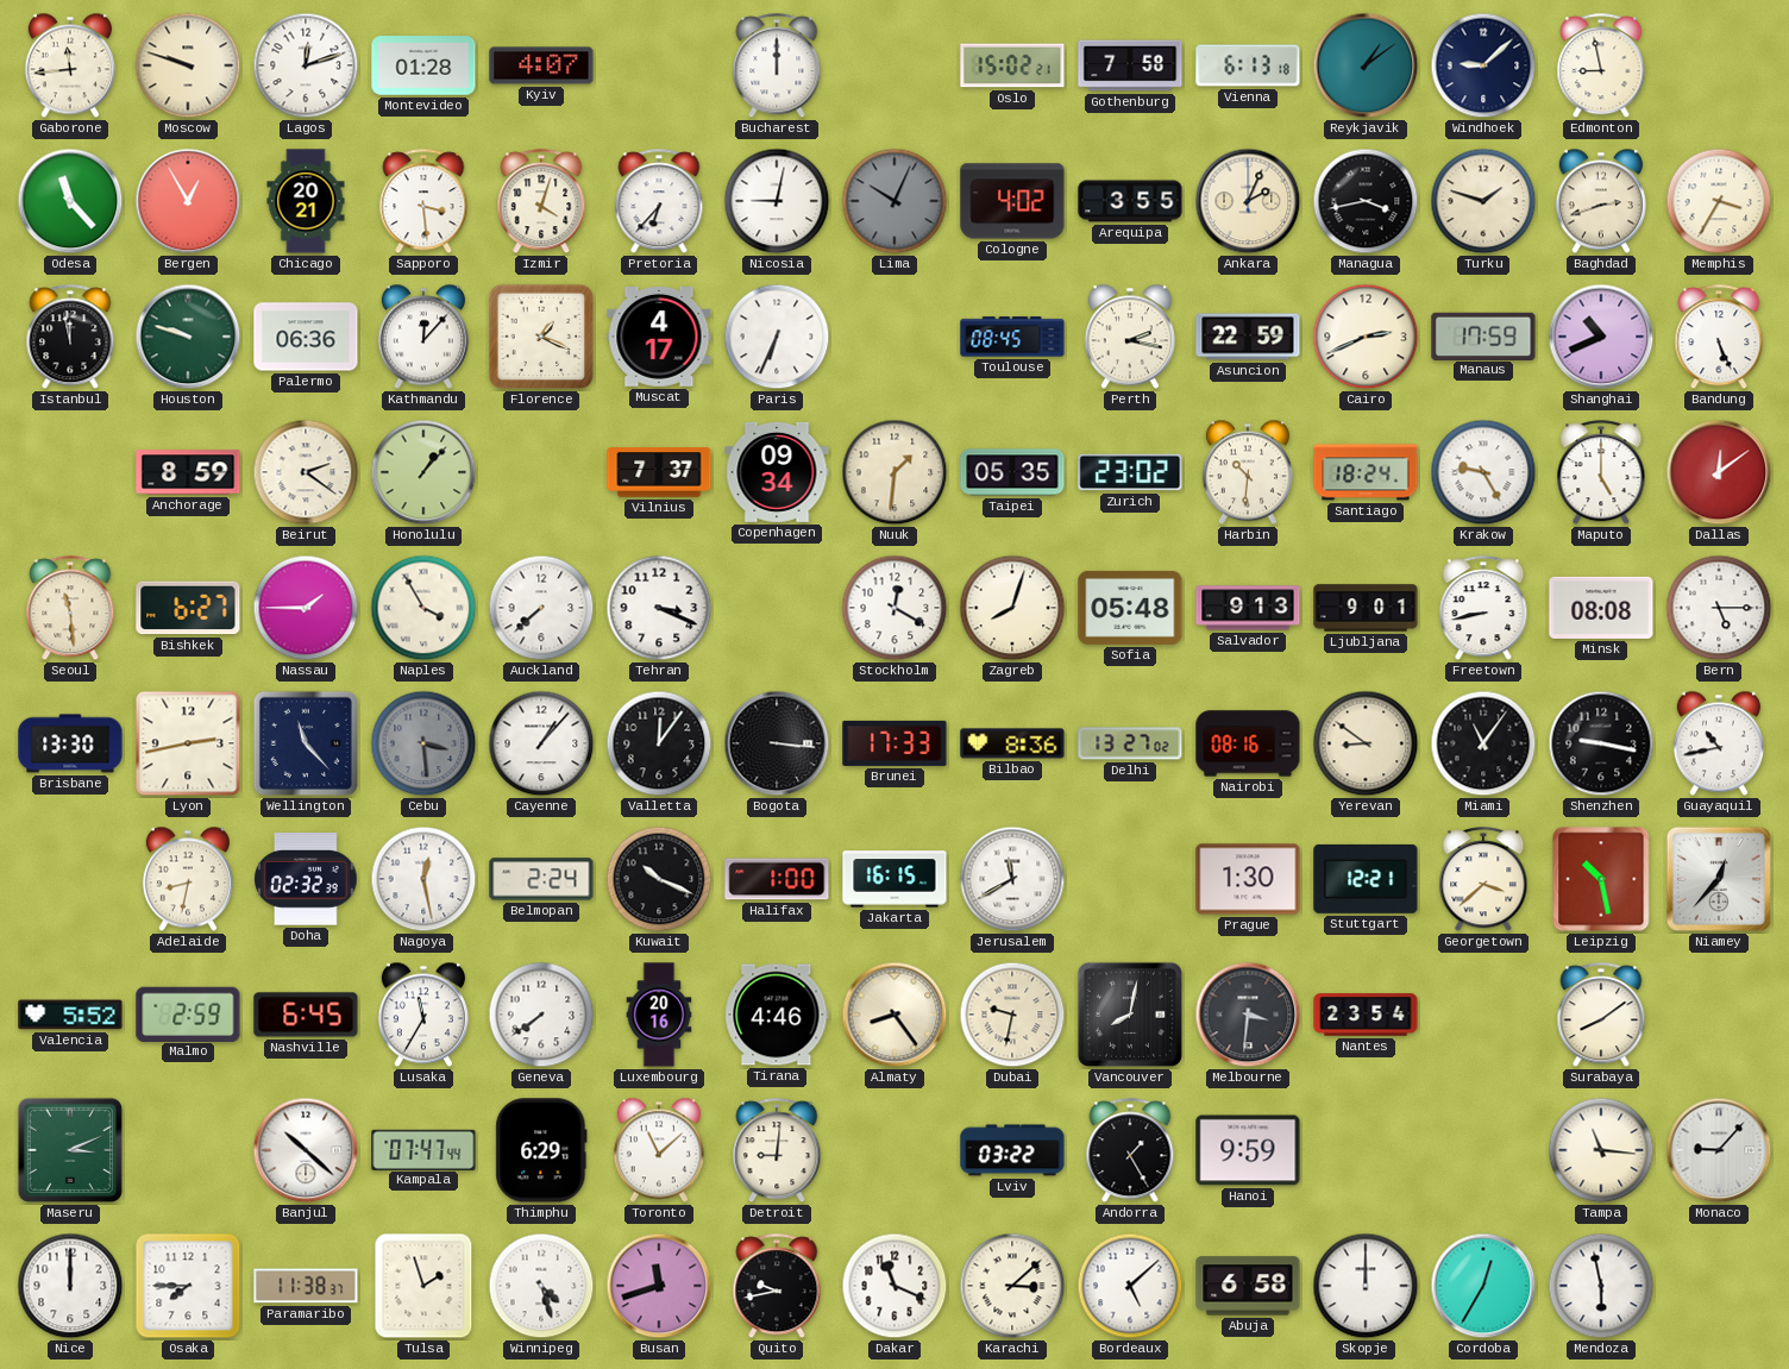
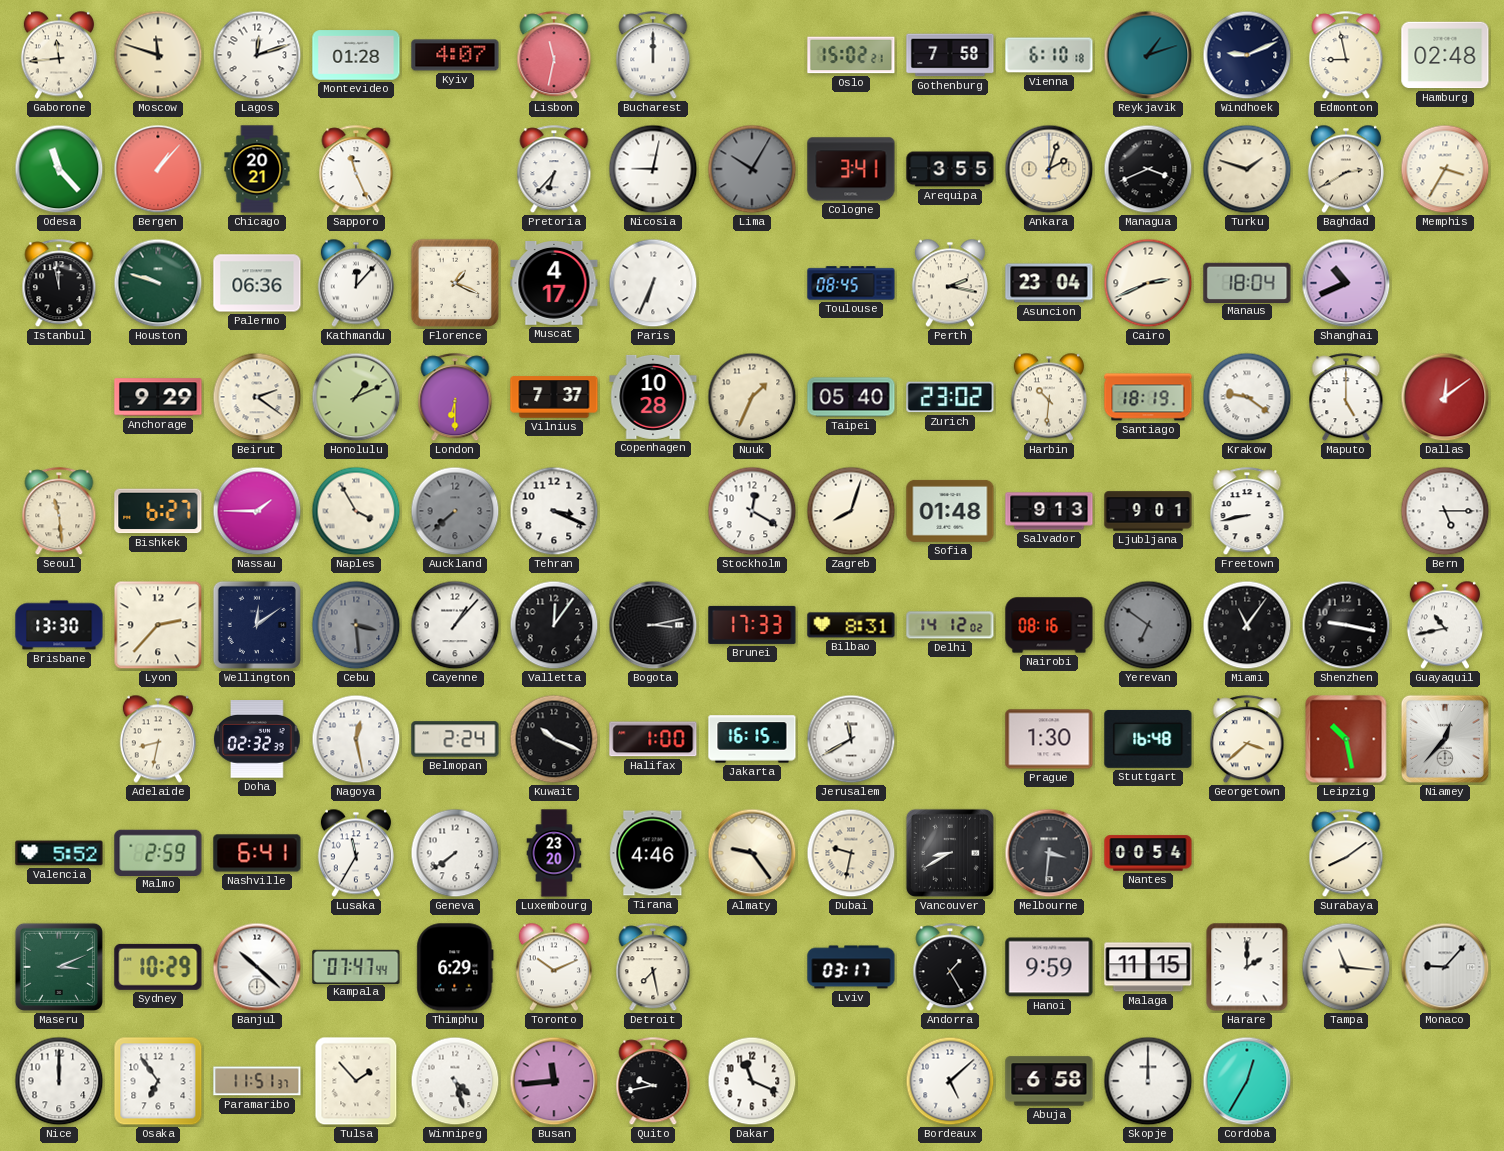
Moscow: 9:48 -> 11:48
Lisbon: none -> 11:32
Vienna: 6:13 -> 6:10
Reykjavik: 1:09 -> 1:12
Windhoek: 9:08 -> 9:11
Hamburg: none -> 02:48
Bergen: 12:55 -> 1:07
Sapporo: 3:29 -> 11:26
Izmir: 4:03 -> none
Lima: 10:04 -> 10:05
Cologne: 4:02 -> 3:41
Ankara: 2:04 -> 2:03
Managua: 3:43 -> 3:41
Baghdad: 2:42 -> 2:40
Asuncion: 22:59 -> 23:04
Manaus: 17:59 -> 18:04
Bandung: 5:26 -> none
Anchorage: 8:59 -> 9:29
Honolulu: 1:07 -> 1:11
London: none -> 6:30
Copenhagen: 09:34 -> 10:28
Nuuk: 1:31 -> 1:34
Taipei: 05:35 -> 05:40
Santiago: 18:24 -> 18:19
Krakow: 9:25 -> 9:21
Auckland dial: white -> grey
Sofia: 05:48 -> 01:48
Minsk: 08:08 -> none
Lyon: 2:43 -> 2:37
Wellington: 11:23 -> 12:09
Bogota: 3:16 -> 3:13
Bilbao: 8:36 -> 8:31
Delhi: 13:27 -> 14:12
Yerevan: 8:51 -> 6:51
Yerevan dial: cream -> grey
Stuttgart: 12:21 -> 16:48
Nashville: 6:45 -> 6:41
Luxembourg: 20:16 -> 23:20
Almaty: 8:24 -> 9:24
Vancouver: 8:02 -> 8:40
Nantes: 23:54 -> 00:54
Sydney: none -> 10:29
Toronto: 11:08 -> 10:11
Detroit: 9:01 -> 7:28
Lviv: 03:22 -> 03:17
Malaga: none -> 11:15
Harare: none -> 2:00
Osaka: 7:45 -> 6:54
Paramaribo: 11:38 -> 11:51
Tulsa: 1:57 -> 1:53
Busan: 11:42 -> 11:44
Karachi: 3:08 -> none
Mendoza: 5:58 -> none
